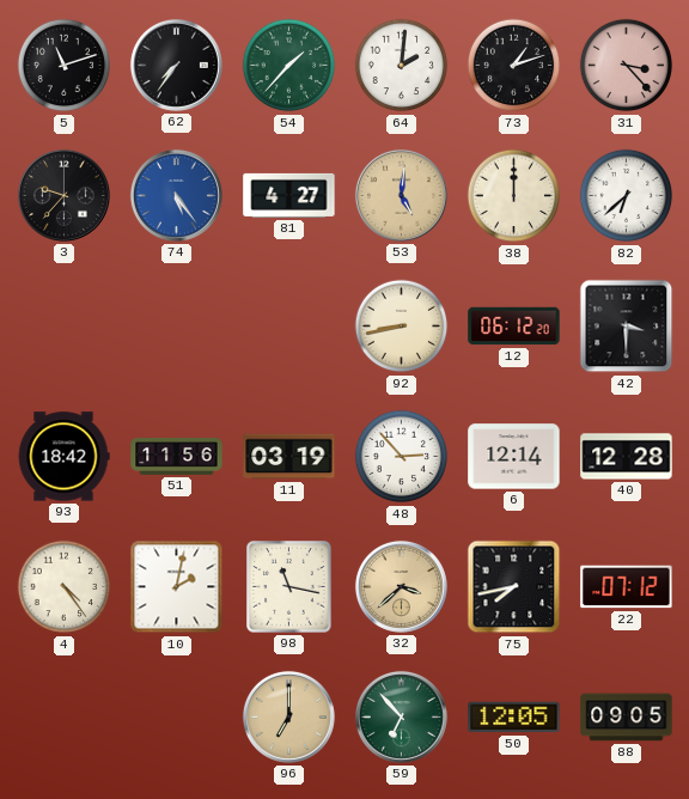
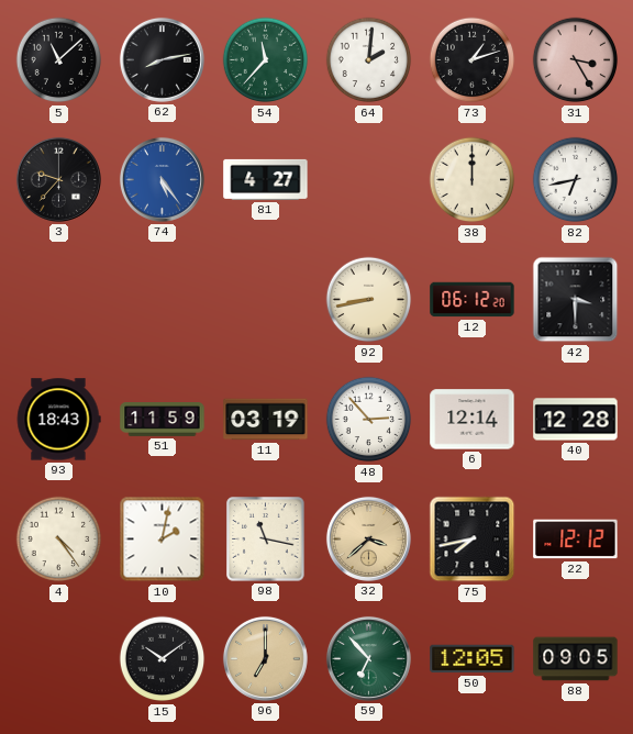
5: 11:12 -> 11:08
62: 7:36 -> 8:13
54: 1:37 -> 11:37
31: 3:23 -> 3:25
53: 5:01 -> none
82: 6:38 -> 6:43
93: 18:42 -> 18:43
51: 11:56 -> 11:59
22: 07:12 -> 12:12
15: none -> 10:09
